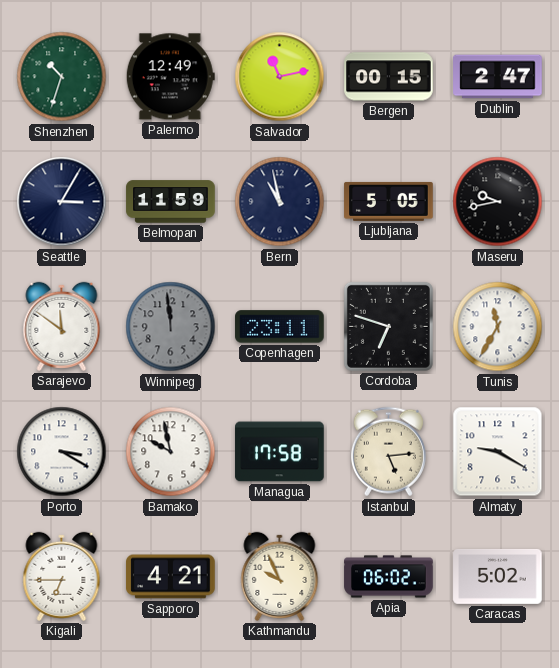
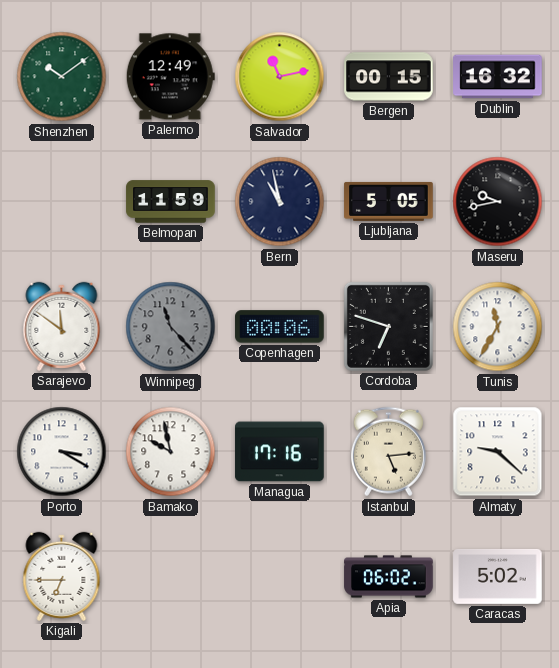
Shenzhen: 10:33 -> 10:09
Dublin: 2:47 -> 16:32
Seattle: 3:05 -> none
Winnipeg: 11:59 -> 11:23
Copenhagen: 23:11 -> 00:06
Managua: 17:58 -> 17:16
Almaty: 9:20 -> 9:22
Sapporo: 4:21 -> none
Kathmandu: 9:56 -> none
